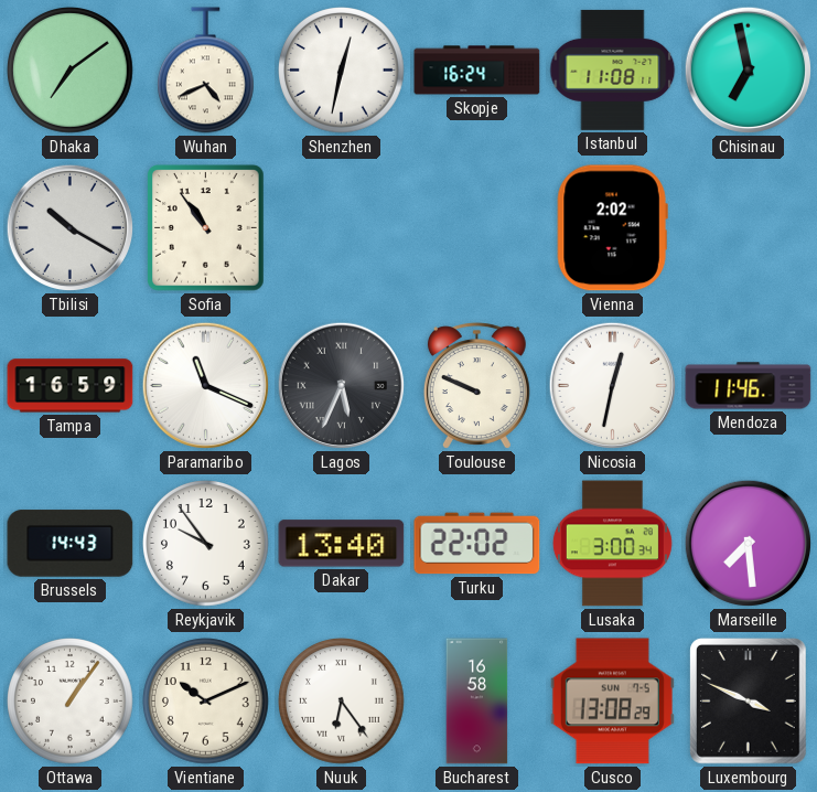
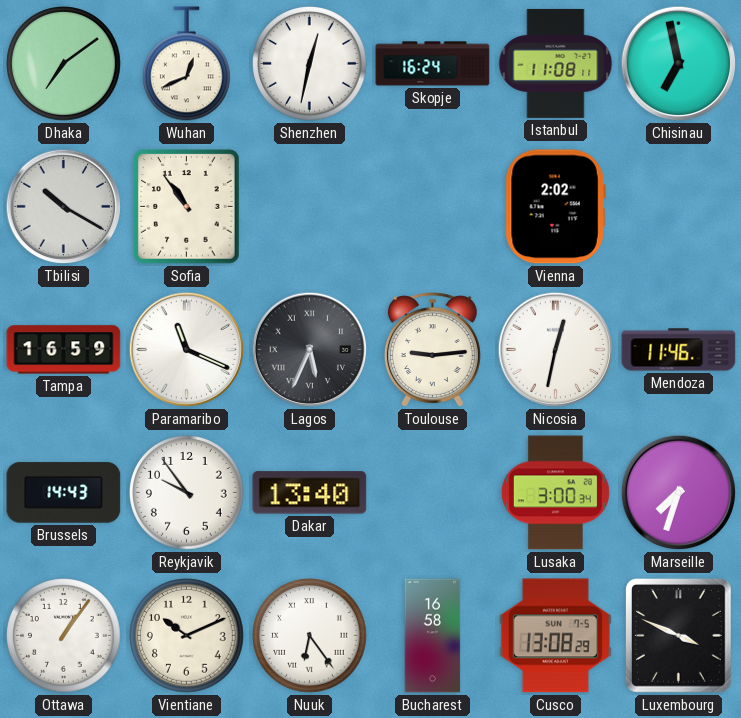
Wuhan: 4:41 -> 12:41
Toulouse: 9:49 -> 9:14
Turku: 22:02 -> none
Marseille: 7:29 -> 7:33
